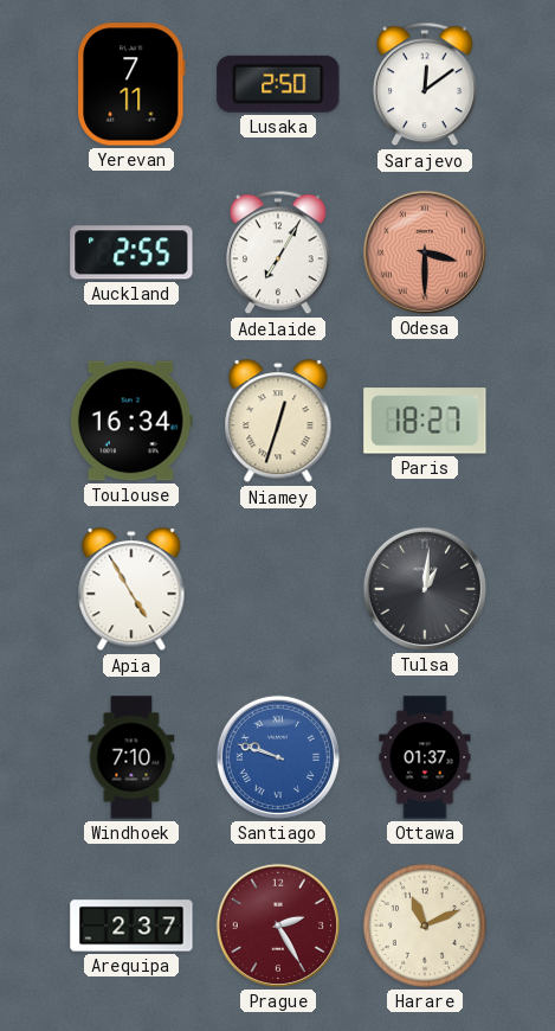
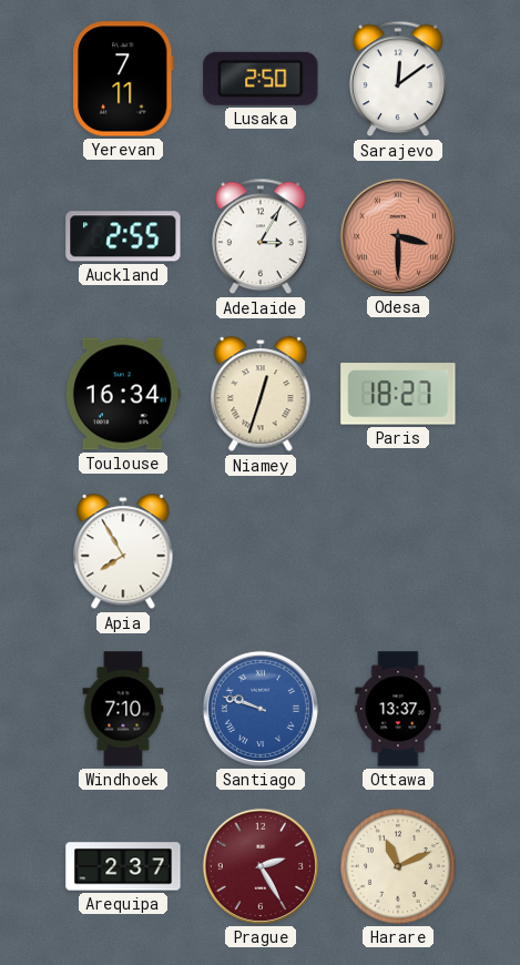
Adelaide: 7:05 -> 3:05
Apia: 4:55 -> 7:55
Tulsa: 1:01 -> none
Ottawa: 01:37 -> 13:37
